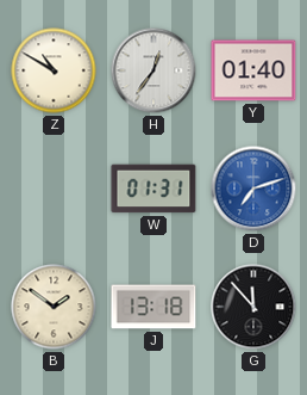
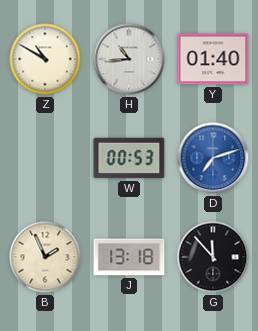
H: 12:36 -> 10:44
W: 01:31 -> 00:53
B: 1:51 -> 1:56
